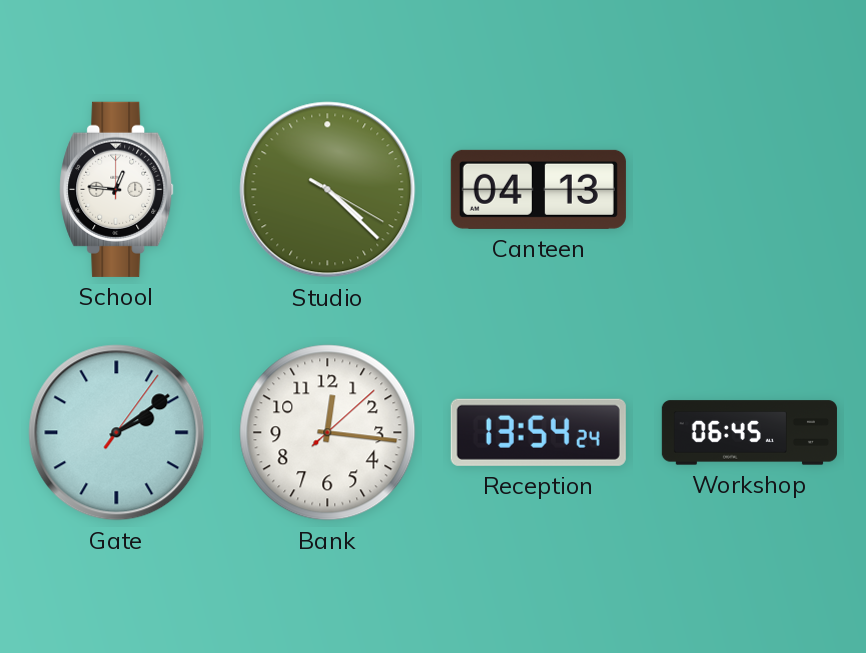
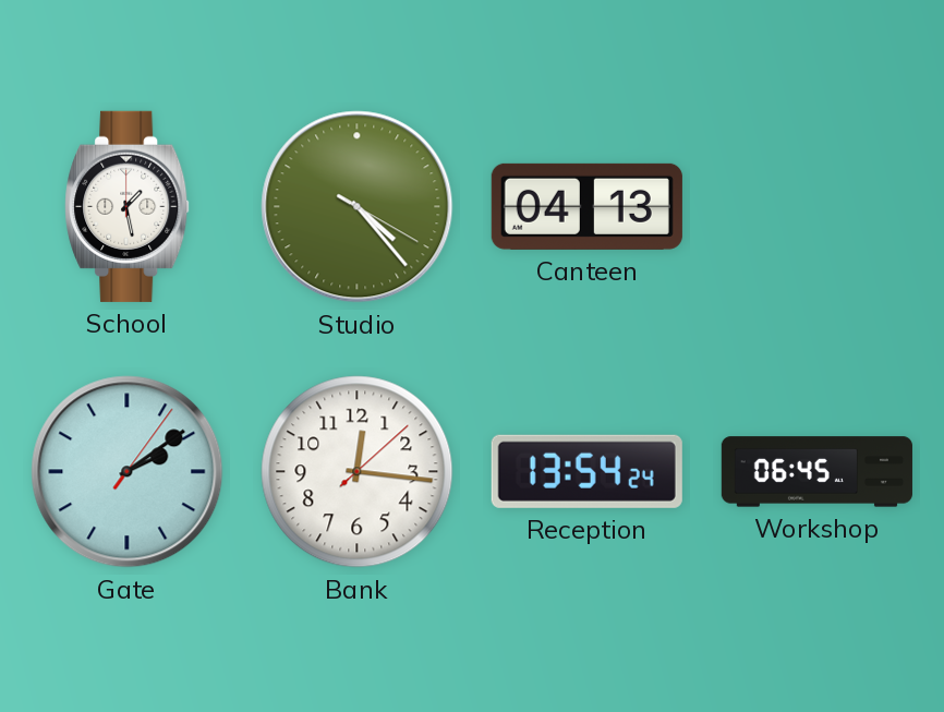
School: 12:46 -> 1:28
Studio: 4:22 -> 4:23
